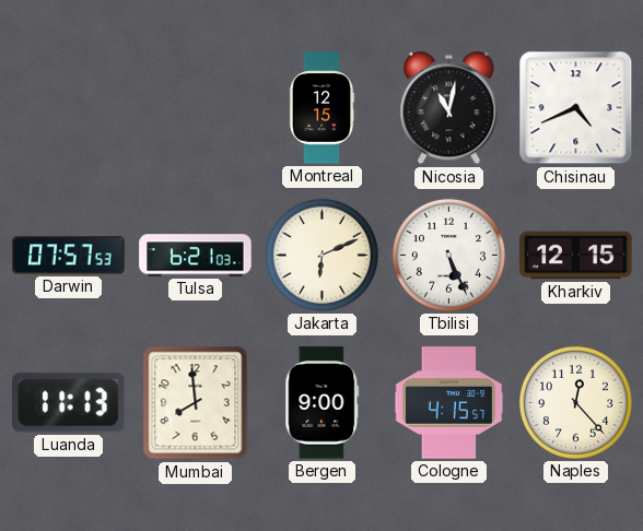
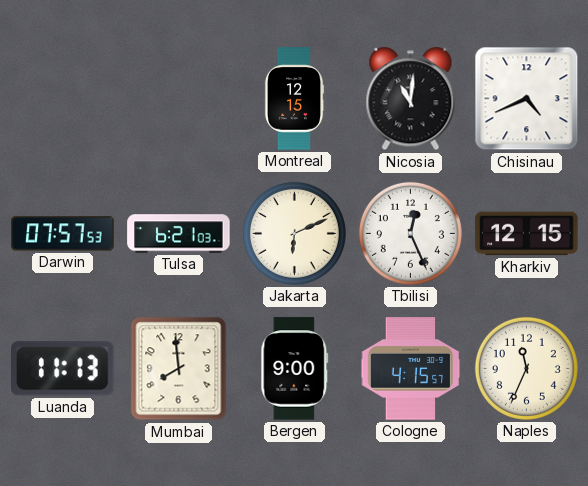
Nicosia: 11:02 -> 11:01
Tbilisi: 5:26 -> 12:26
Naples: 12:23 -> 11:34
